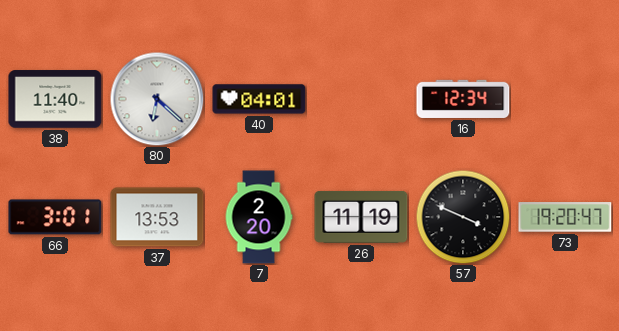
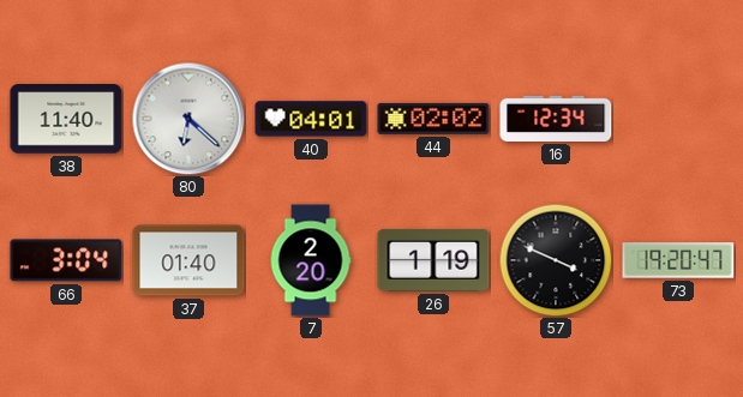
44: none -> 02:02
66: 3:01 -> 3:04
37: 13:53 -> 01:40
26: 11:19 -> 1:19
